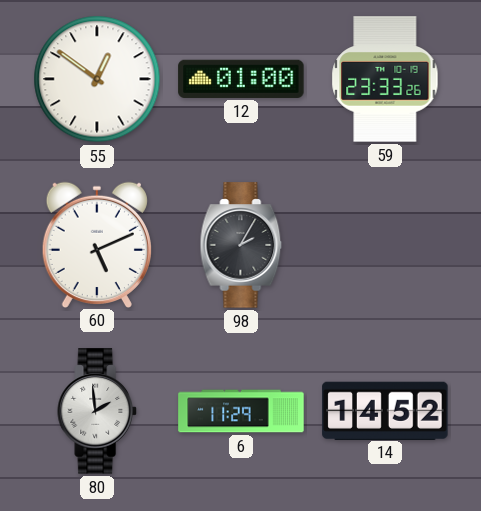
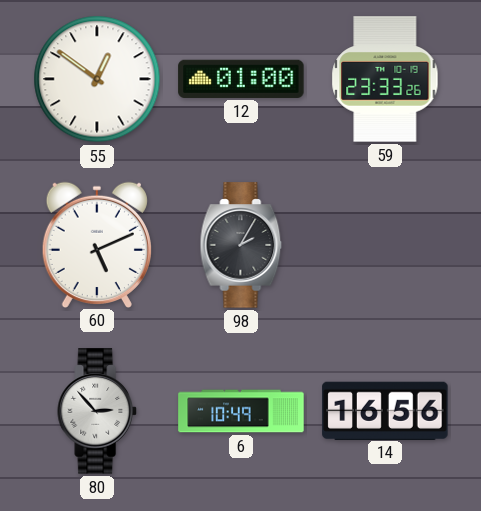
80: 1:59 -> 2:53
6: 11:29 -> 10:49
14: 14:52 -> 16:56
